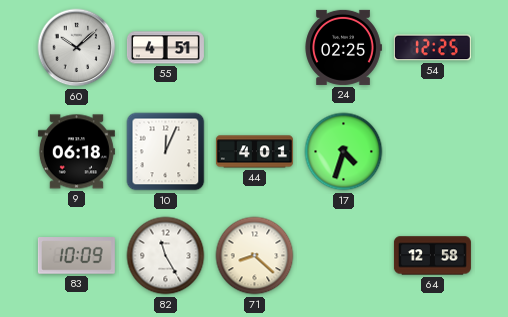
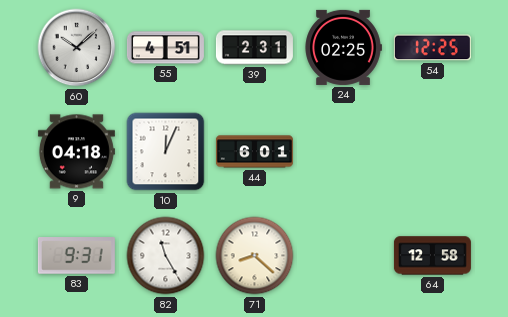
39: none -> 2:31
9: 06:18 -> 04:18
44: 4:01 -> 6:01
17: 4:33 -> none
83: 10:09 -> 9:31
